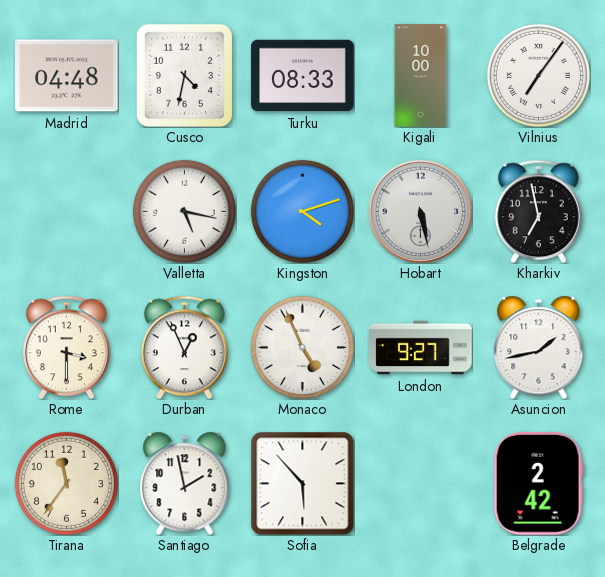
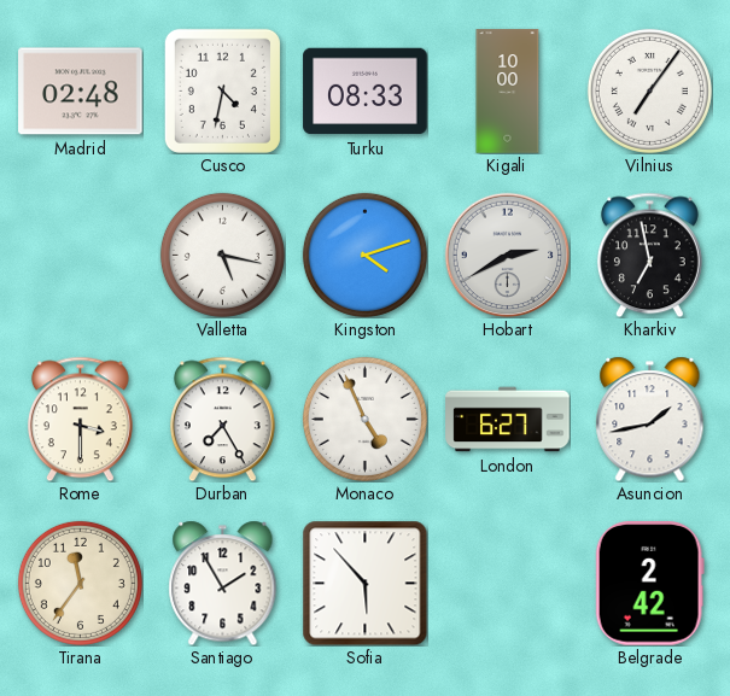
Madrid: 04:48 -> 02:48
Hobart: 5:28 -> 2:40
Durban: 12:56 -> 7:25
London: 9:27 -> 6:27
Santiago: 1:58 -> 1:55
